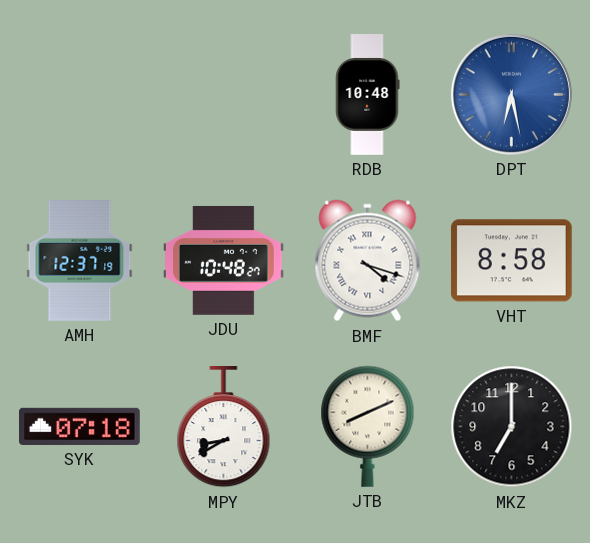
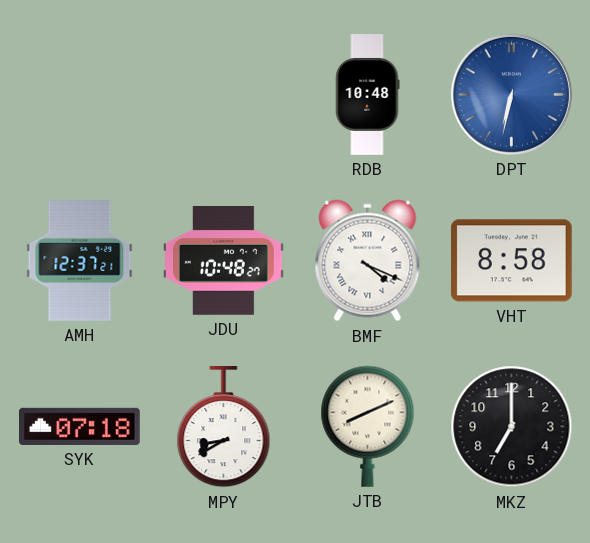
DPT: 6:28 -> 6:32
AMH: 12:37:19 -> 12:37:21
BMF: 4:18 -> 4:19
